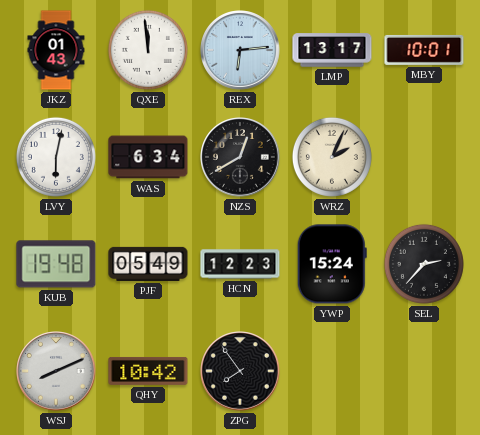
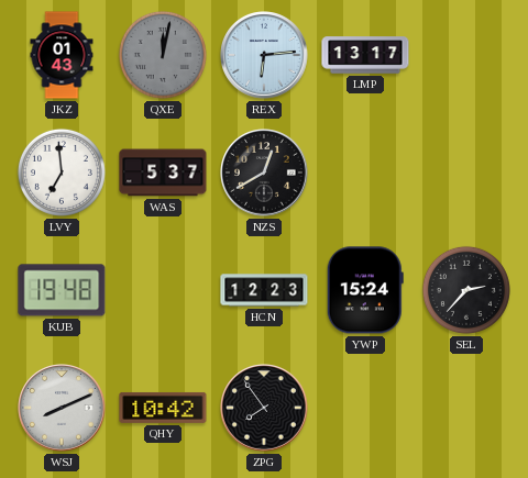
QXE: 11:59 -> 12:02
QXE dial: white -> grey
MBY: 10:01 -> none
LVY: 6:02 -> 6:59
WAS: 6:34 -> 5:37
WRZ: 2:04 -> none
PJF: 05:49 -> none
